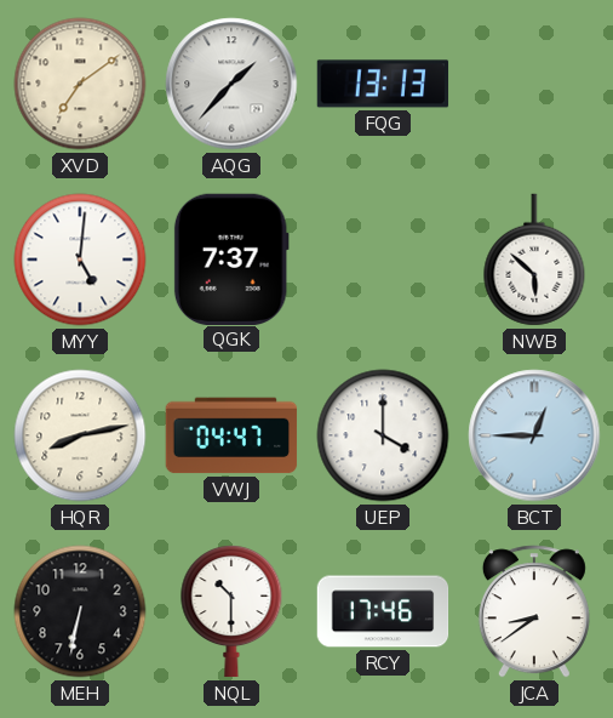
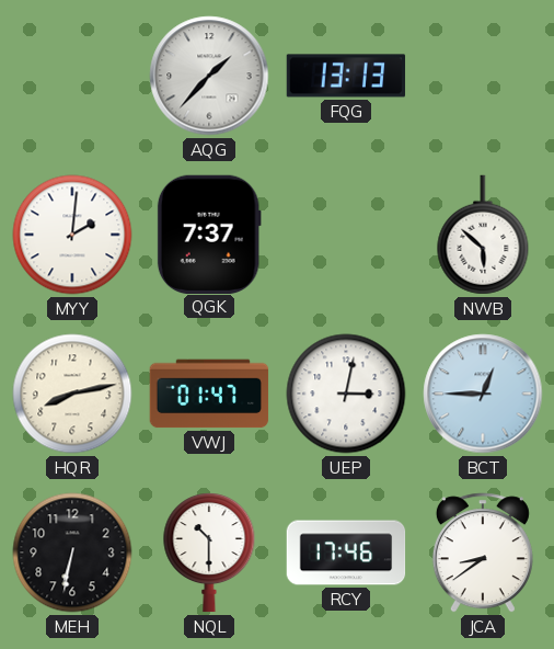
XVD: 7:09 -> none
MYY: 5:01 -> 2:01
VWJ: 04:47 -> 01:47
UEP: 4:00 -> 3:02
